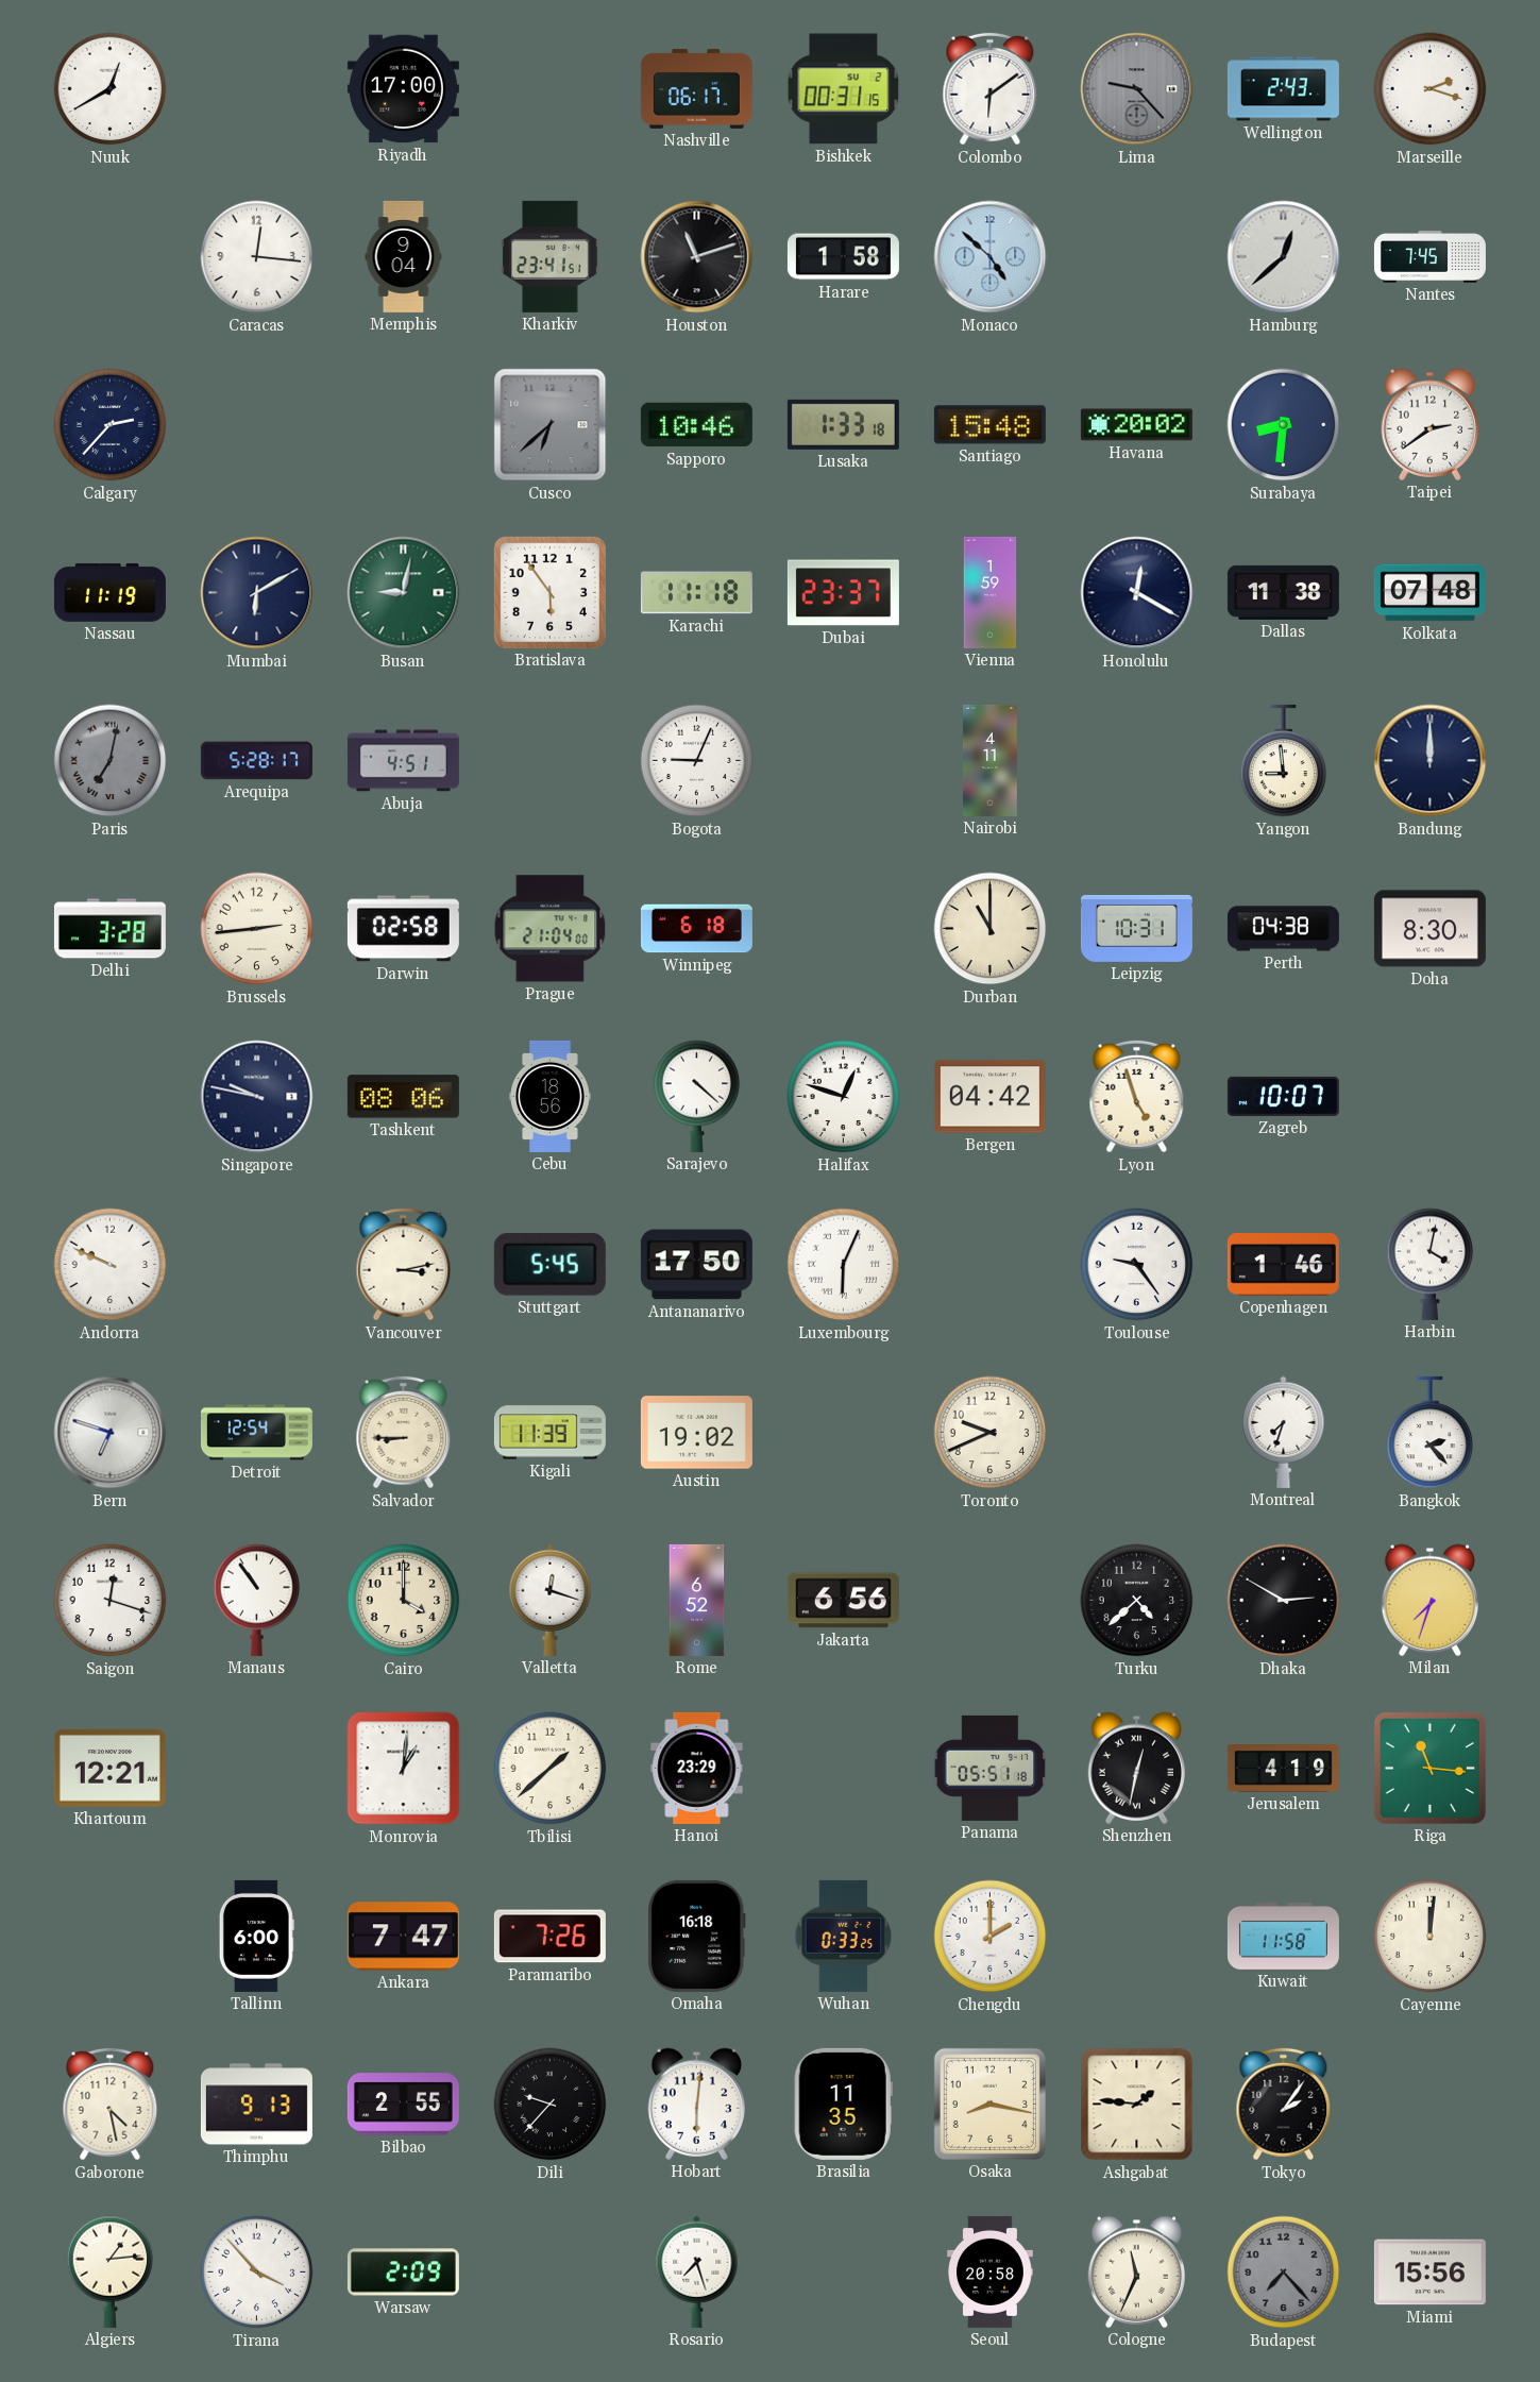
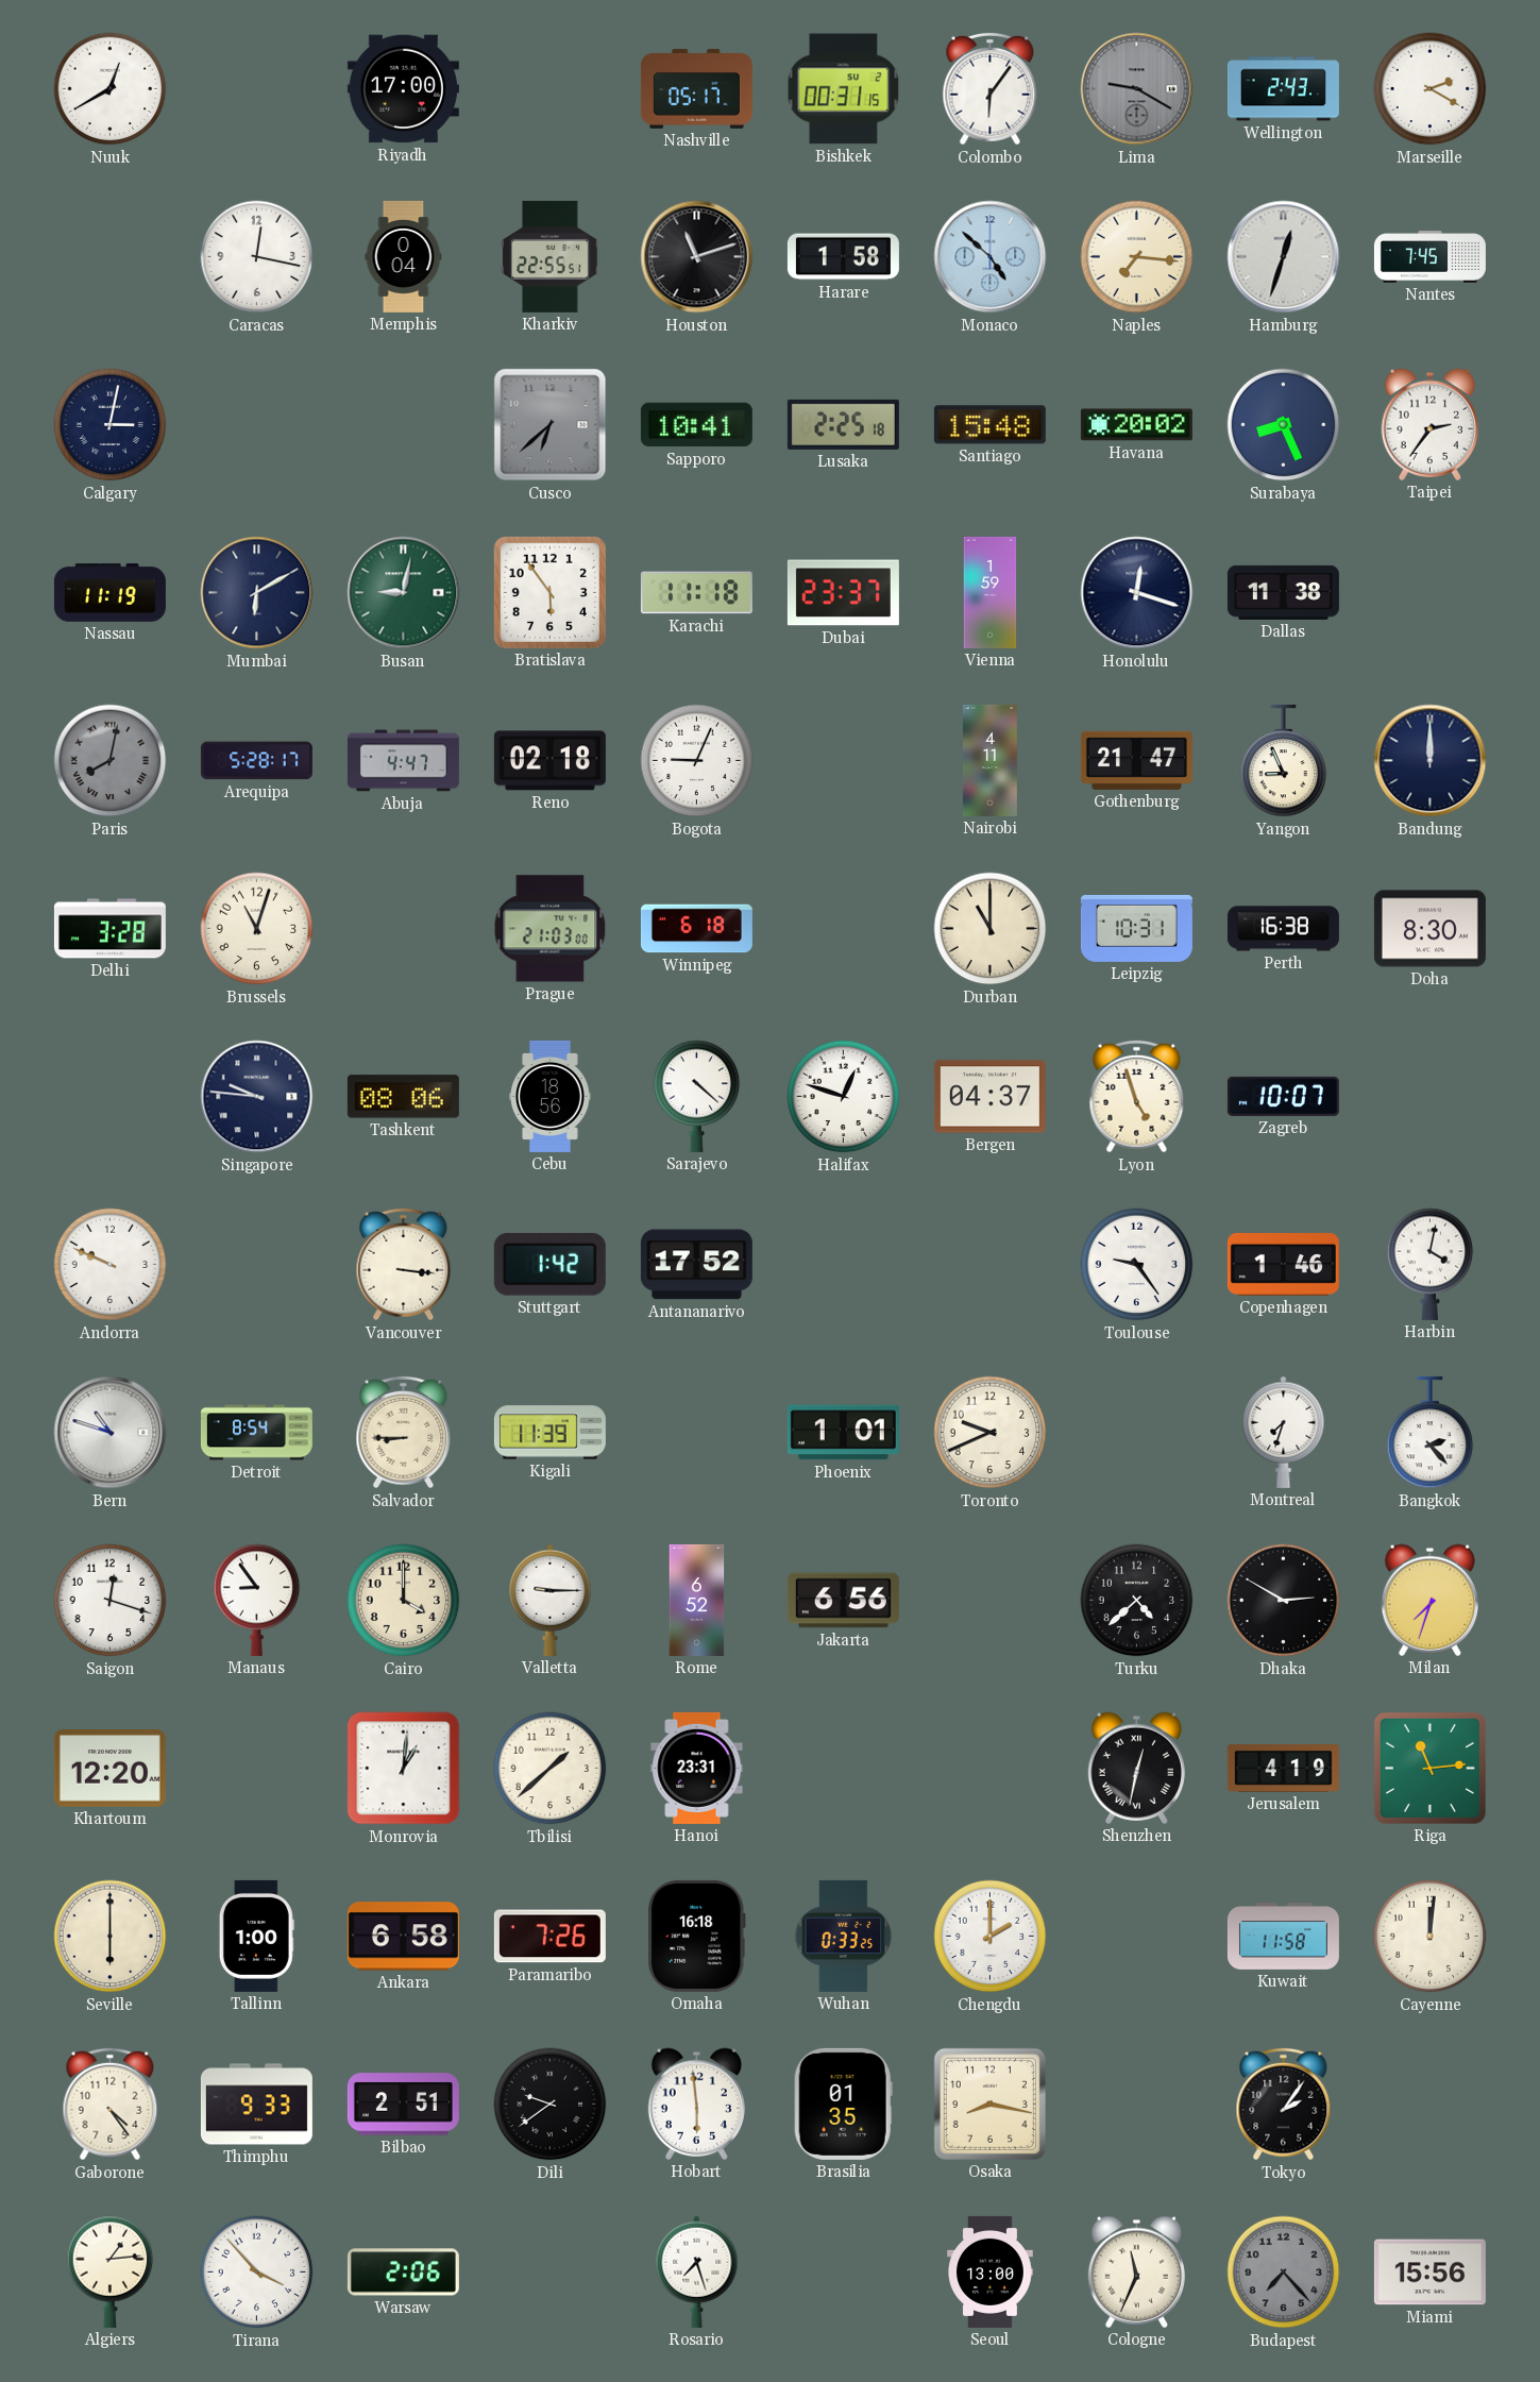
Nashville: 06:17 -> 05:17
Colombo: 6:09 -> 6:06
Lima: 9:23 -> 9:20
Marseille: 2:18 -> 2:20
Caracas: 12:16 -> 12:17
Memphis: 9:04 -> 0:04
Kharkiv: 23:41 -> 22:55
Naples: none -> 7:16
Hamburg: 12:38 -> 12:33
Calgary: 2:37 -> 3:02
Sapporo: 10:46 -> 10:41
Lusaka: 1:33 -> 2:25
Surabaya: 8:31 -> 8:26
Taipei: 2:39 -> 2:36
Honolulu: 12:20 -> 12:18
Kolkata: 07:48 -> none
Paris: 7:02 -> 8:02
Abuja: 4:51 -> 4:47
Reno: none -> 02:18
Gothenburg: none -> 21:47
Yangon: 8:59 -> 8:56
Brussels: 2:44 -> 11:03
Darwin: 02:58 -> none
Prague: 21:04 -> 21:03
Perth: 04:38 -> 16:38
Singapore: 9:47 -> 9:46
Bergen: 04:42 -> 04:37
Vancouver: 3:13 -> 3:16
Stuttgart: 5:45 -> 1:42
Antananarivo: 17:50 -> 17:52
Luxembourg: 6:04 -> none
Bern: 6:48 -> 10:48
Detroit: 12:54 -> 8:54
Austin: 19:02 -> none
Phoenix: none -> 1:01
Manaus: 10:54 -> 8:54
Valletta: 12:18 -> 9:15
Khartoum: 12:21 -> 12:20
Hanoi: 23:29 -> 23:31
Panama: 05:51 -> none
Riga: 11:16 -> 11:14
Seville: none -> 6:00
Tallinn: 6:00 -> 1:00
Ankara: 7:47 -> 6:58
Gaborone: 4:28 -> 4:24
Thimphu: 9:13 -> 9:33
Bilbao: 2:55 -> 2:51
Dili: 9:37 -> 9:39
Hobart: 6:01 -> 5:59
Brasilia: 11:35 -> 01:35
Ashgabat: 1:46 -> none
Warsaw: 2:09 -> 2:06
Seoul: 20:58 -> 13:00
